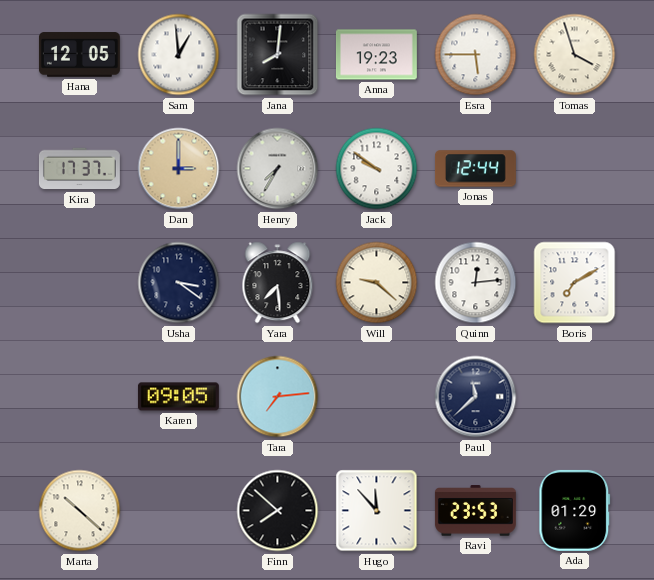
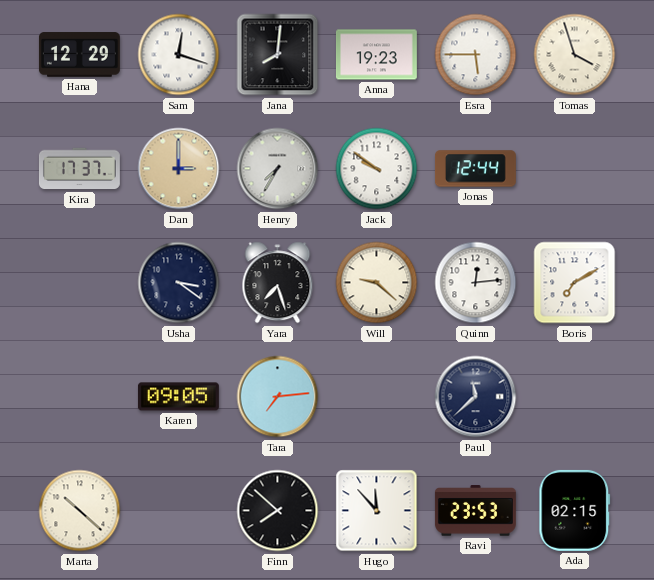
Hana: 12:05 -> 12:29
Sam: 12:59 -> 12:18
Yara: 7:29 -> 7:27
Ada: 01:29 -> 02:15
